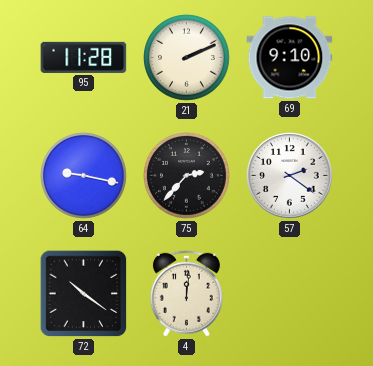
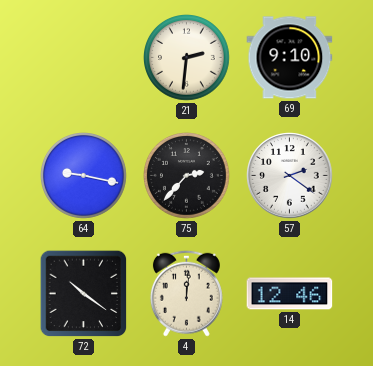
95: 11:28 -> none
21: 2:11 -> 2:31
14: none -> 12:46
